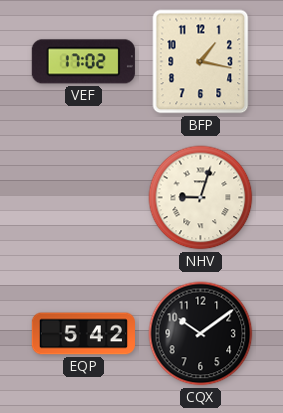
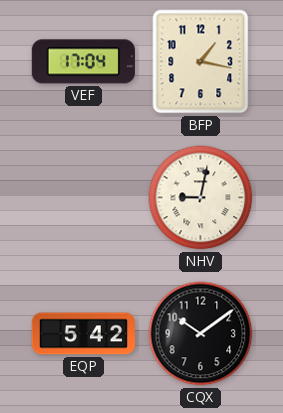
VEF: 17:02 -> 17:04
NHV: 9:03 -> 9:02
